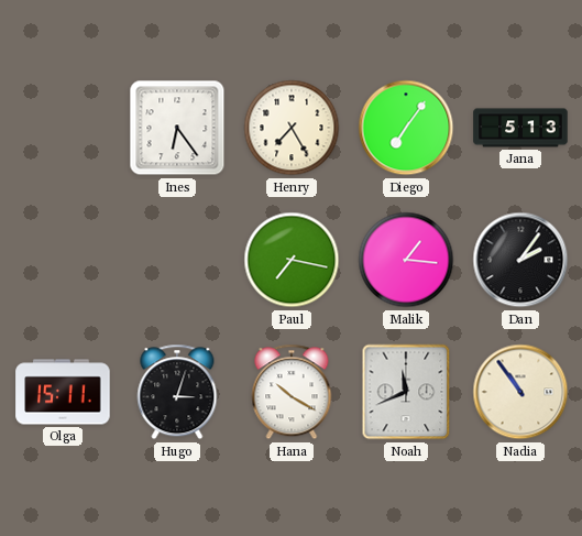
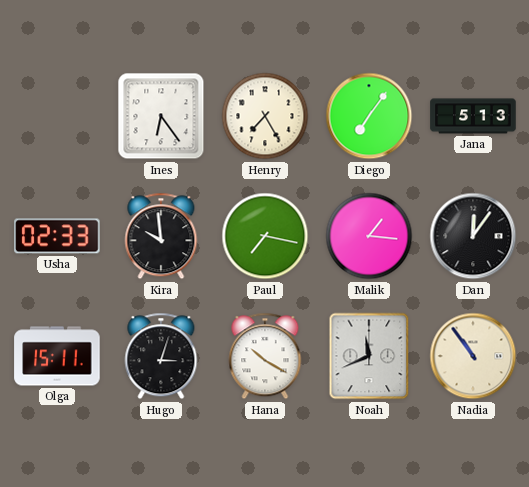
Usha: none -> 02:33
Kira: none -> 9:59
Dan: 2:06 -> 12:06
